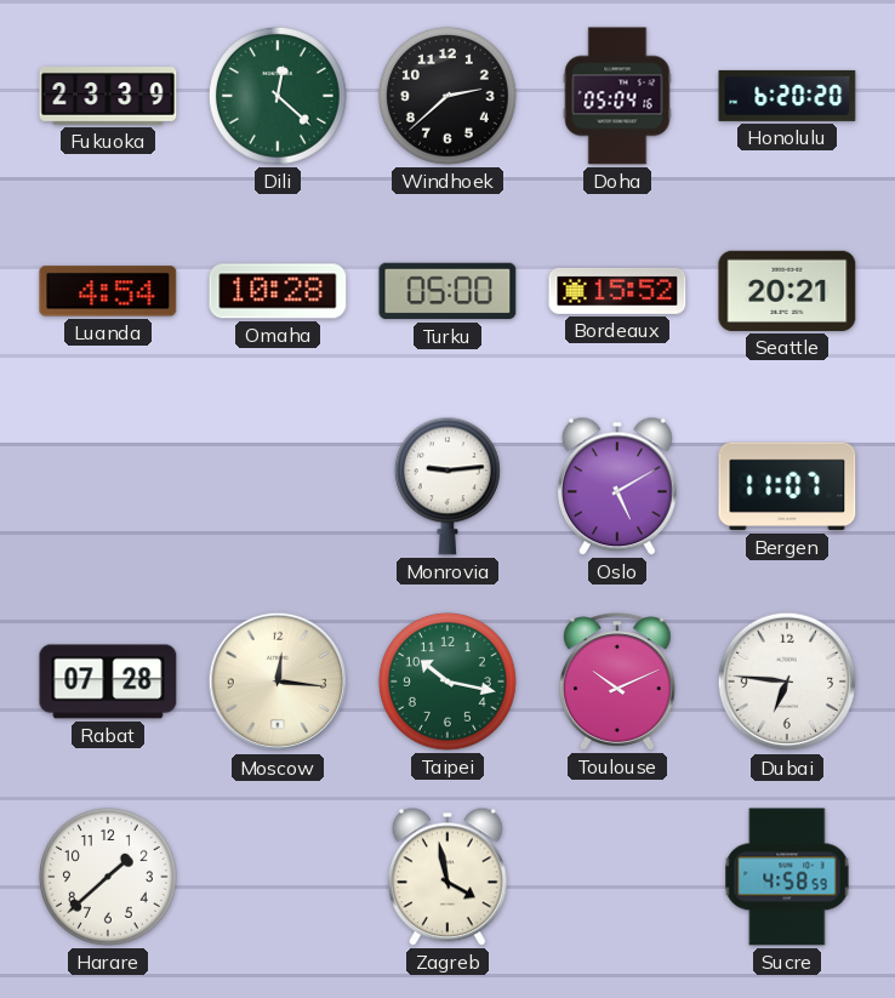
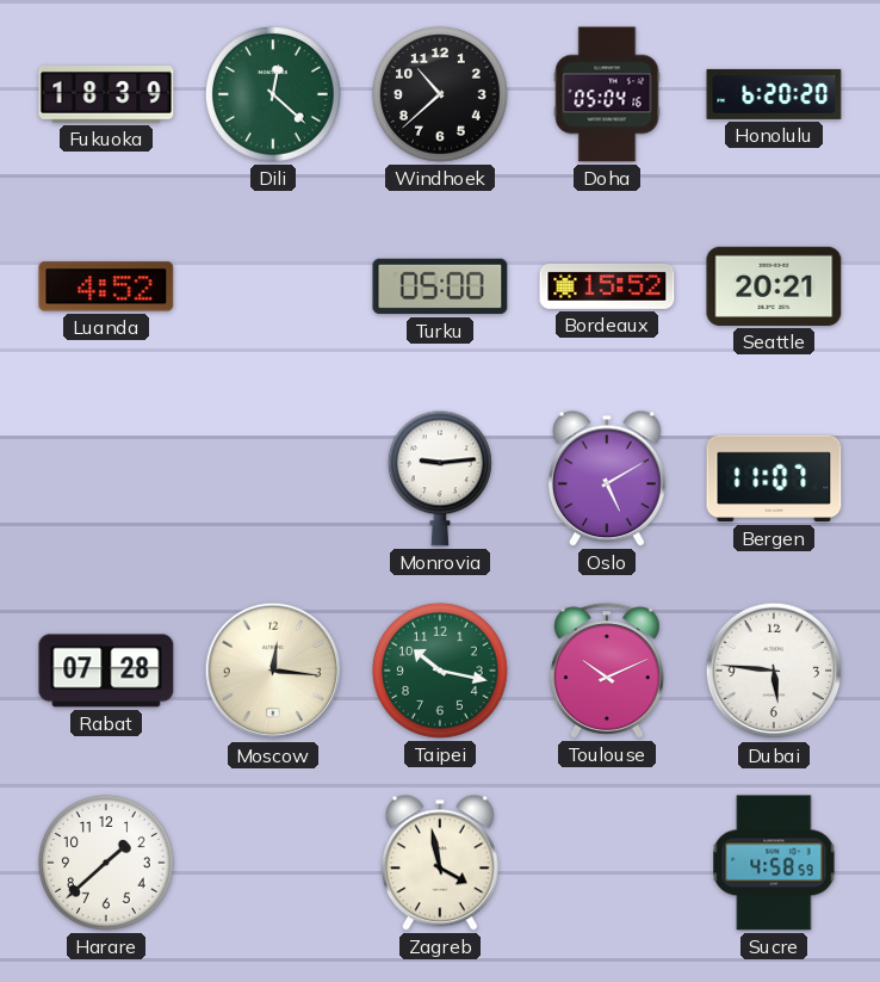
Fukuoka: 23:39 -> 18:39
Windhoek: 2:38 -> 10:38
Luanda: 4:54 -> 4:52
Omaha: 10:28 -> none
Dubai: 6:46 -> 5:46
